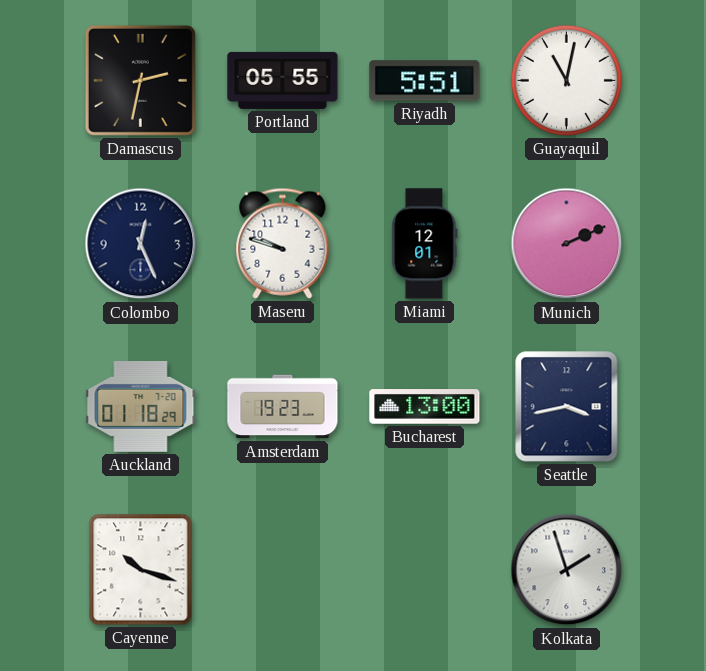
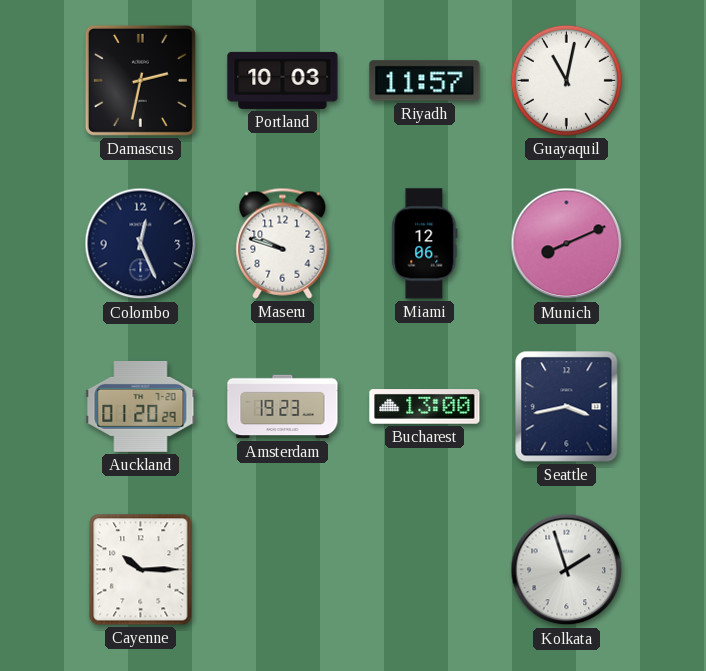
Portland: 05:55 -> 10:03
Riyadh: 5:51 -> 11:57
Miami: 12:01 -> 12:06
Munich: 2:11 -> 8:11
Auckland: 01:18 -> 01:20
Cayenne: 10:18 -> 10:15
